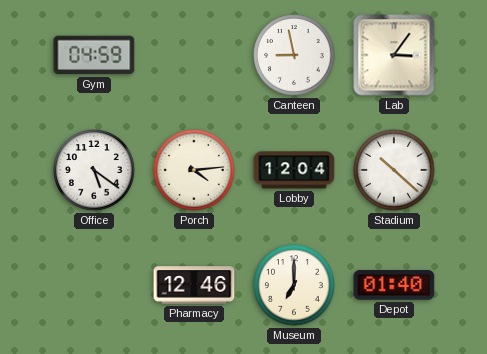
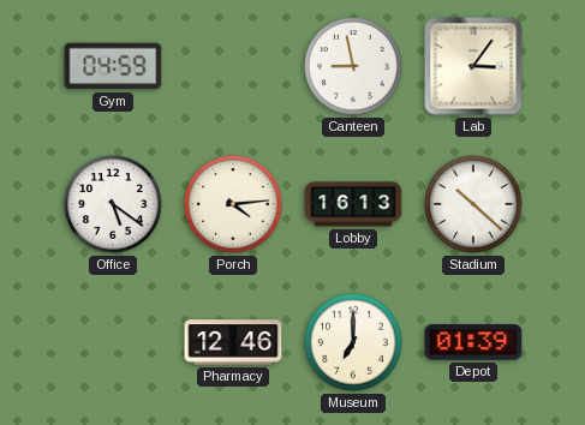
Lobby: 12:04 -> 16:13
Depot: 01:40 -> 01:39
